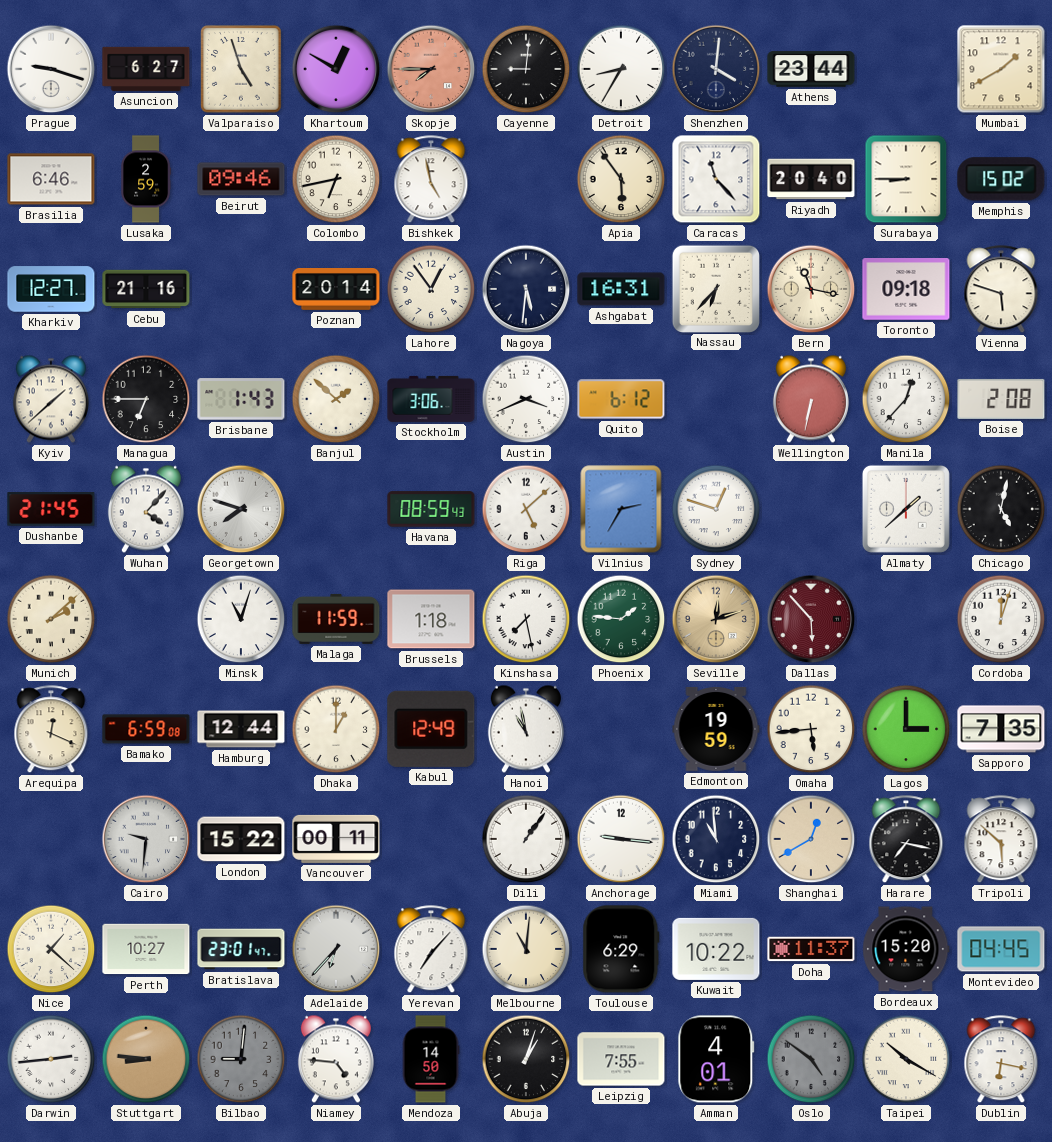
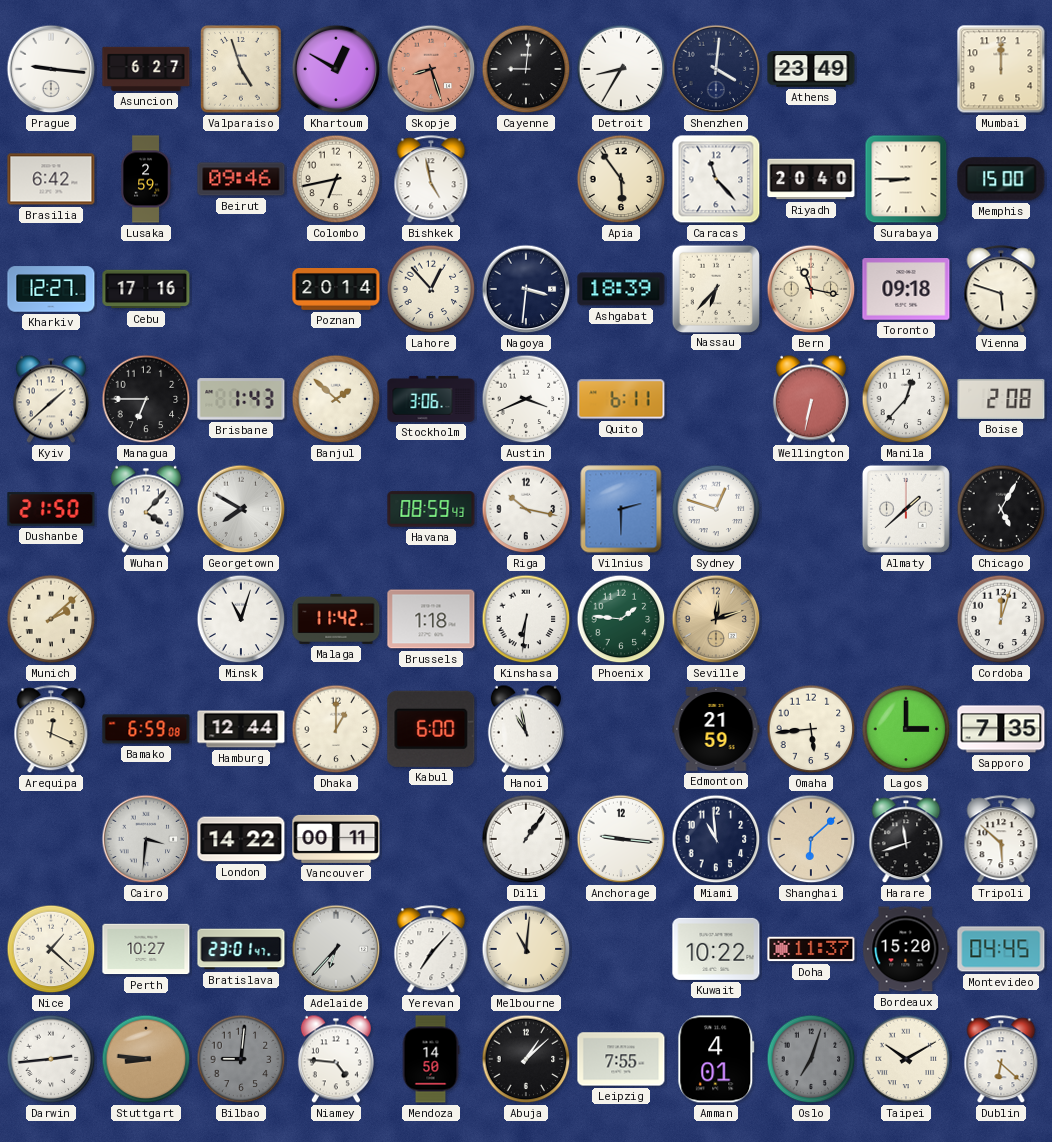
Prague: 9:18 -> 9:16
Skopje: 7:45 -> 8:27
Athens: 23:44 -> 23:49
Mumbai: 1:40 -> 12:00
Brasilia: 6:46 -> 6:42
Memphis: 15:02 -> 15:00
Cebu: 21:16 -> 17:16
Lahore: 12:54 -> 12:53
Nagoya: 5:31 -> 3:31
Ashgabat: 16:31 -> 18:39
Quito: 6:12 -> 6:11
Dushanbe: 21:45 -> 21:50
Georgetown: 7:48 -> 7:50
Riga: 5:08 -> 10:17
Vilnius: 2:35 -> 2:30
Chicago: 5:02 -> 5:05
Malaga: 11:59 -> 11:42
Kinshasa: 7:28 -> 6:31
Dallas: 5:53 -> none
Kabul: 12:49 -> 6:00
Edmonton: 19:59 -> 21:59
Cairo: 9:31 -> 3:31
London: 15:22 -> 14:22
Shanghai: 12:40 -> 6:08
Harare: 7:17 -> 11:42
Toulouse: 6:29 -> none
Abuja: 1:03 -> 1:08
Oslo: 4:51 -> 7:03
Taipei: 10:20 -> 10:10
Dublin: 6:17 -> 6:22
